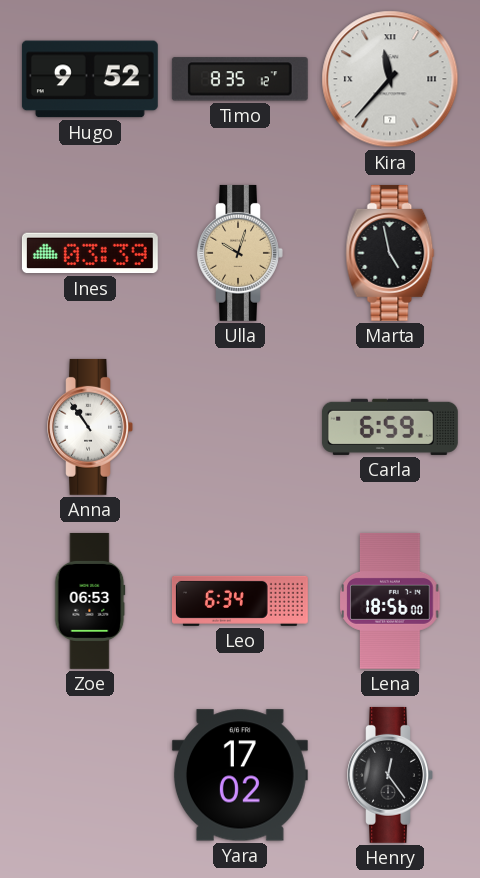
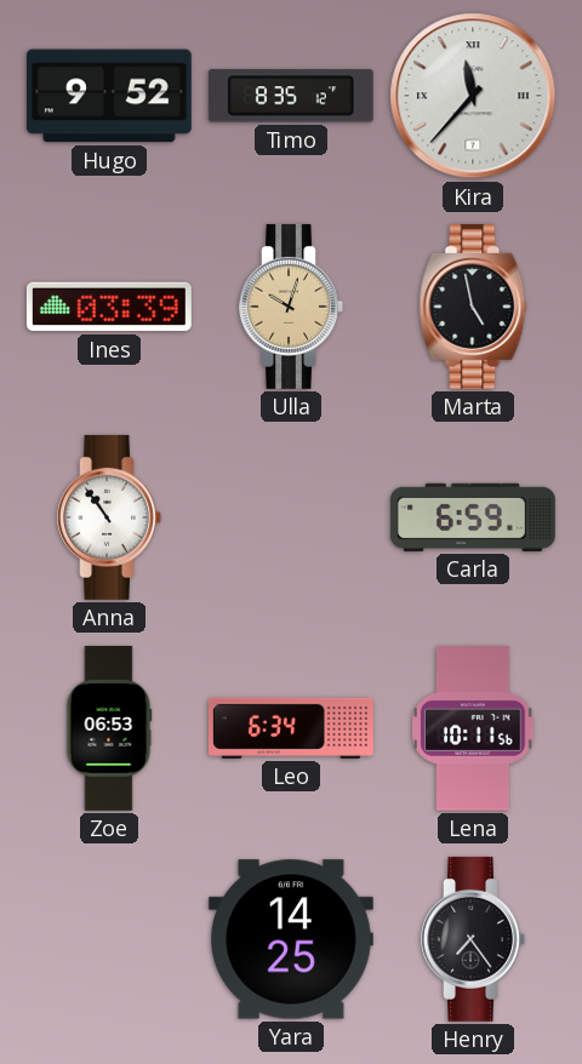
Lena: 18:56 -> 10:11
Yara: 17:02 -> 14:25
Henry: 12:24 -> 7:24
